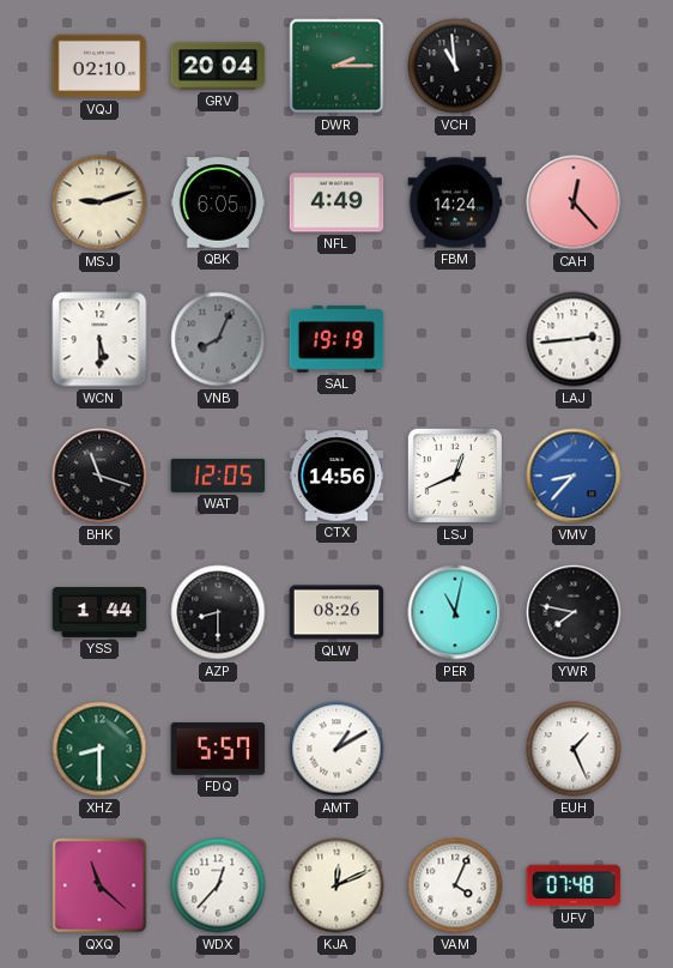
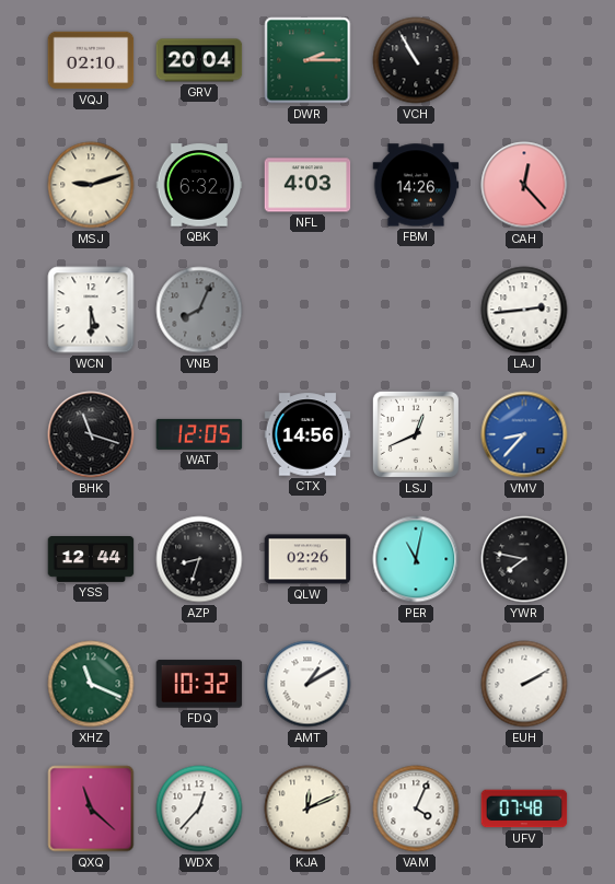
VCH: 10:59 -> 10:55
QBK: 6:05 -> 6:32
NFL: 4:49 -> 4:03
FBM: 14:24 -> 14:26
SAL: 19:19 -> none
YSS: 1:44 -> 12:44
AZP: 8:30 -> 8:33
QLW: 08:26 -> 02:26
XHZ: 8:30 -> 11:19
FDQ: 5:57 -> 10:32
EUH: 1:26 -> 2:10
